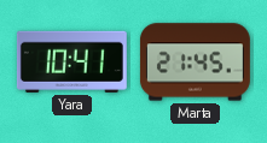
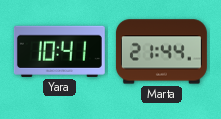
Marta: 21:45 -> 21:44
